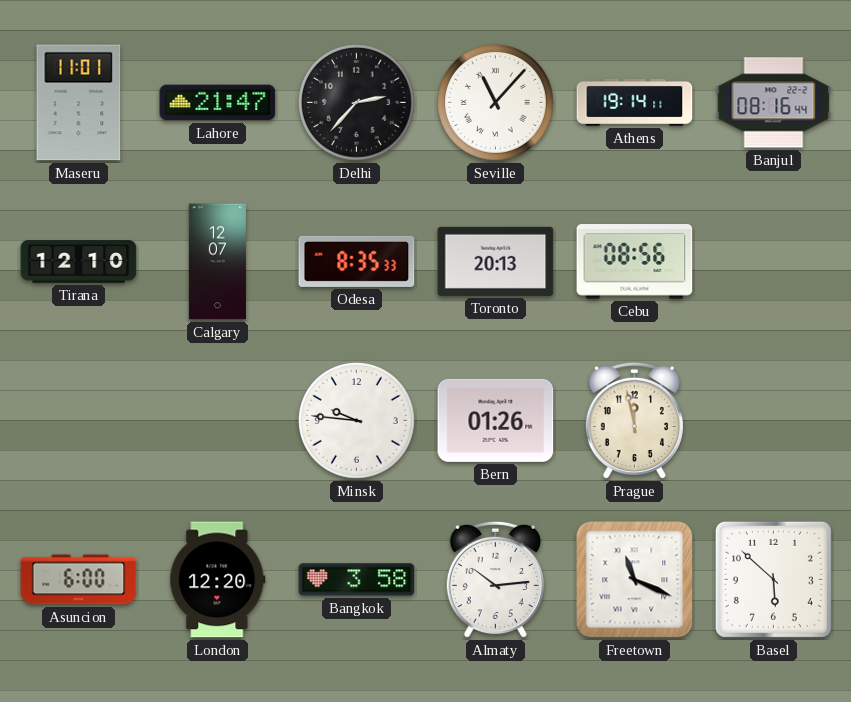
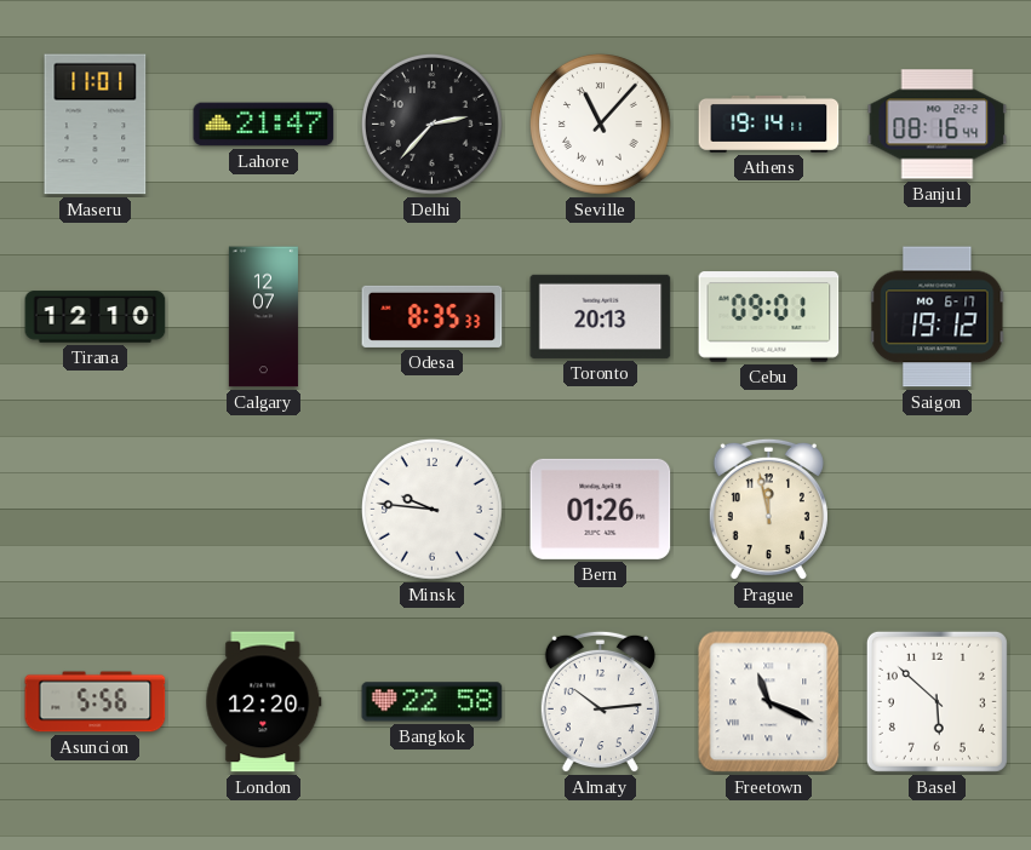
Cebu: 08:56 -> 09:01
Saigon: none -> 19:12
Asuncion: 6:00 -> 5:56
Bangkok: 3:58 -> 22:58
